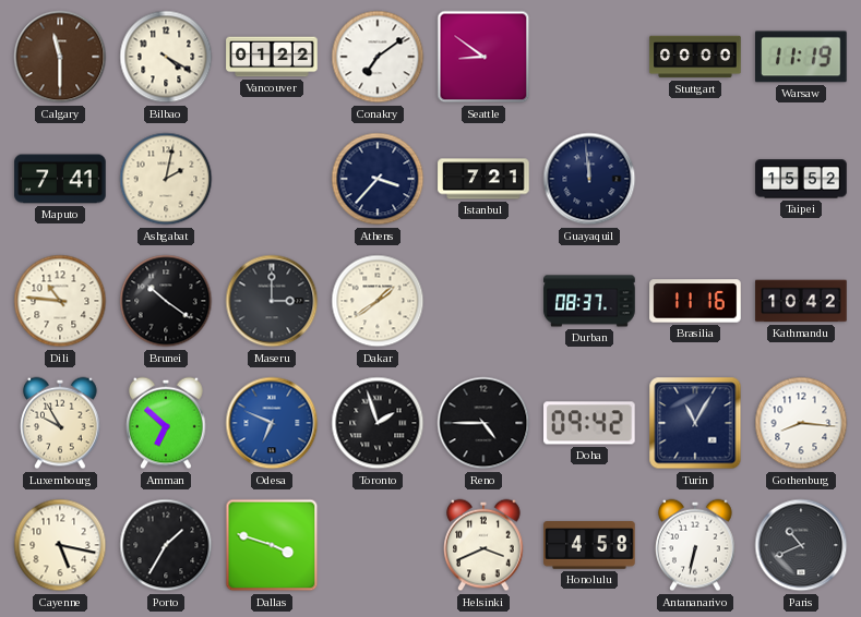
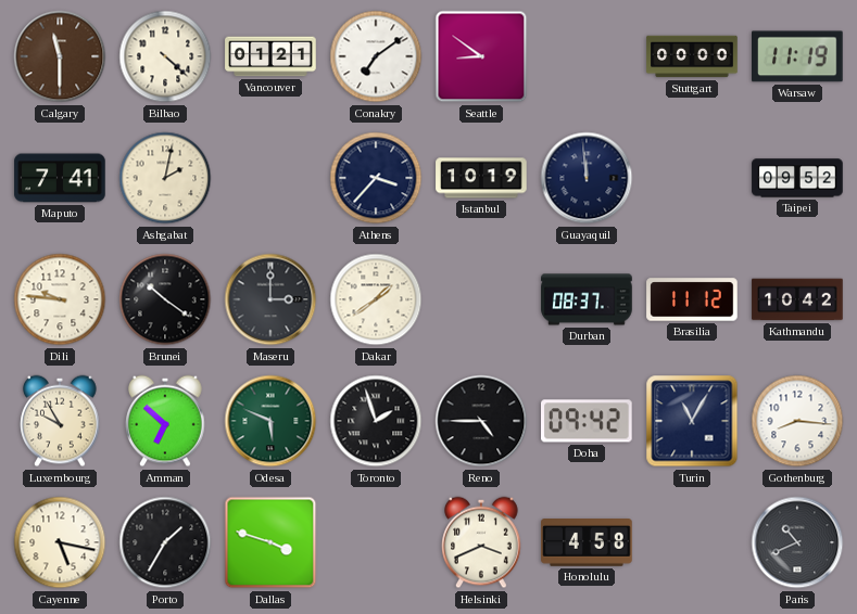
Bilbao: 4:20 -> 4:22
Vancouver: 01:22 -> 01:21
Istanbul: 7:21 -> 10:19
Taipei: 15:52 -> 09:52
Dili: 10:46 -> 9:46
Brasilia: 11:16 -> 11:12
Odesa: 6:49 -> 5:49
Odesa dial: blue -> green
Antananarivo: 6:32 -> none
